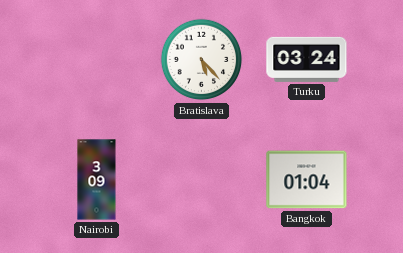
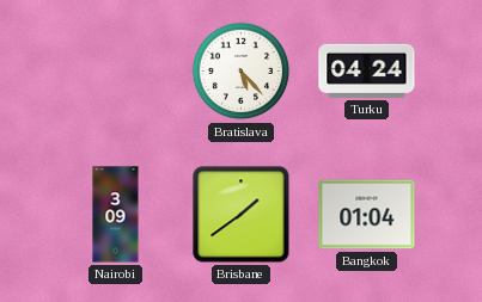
Turku: 03:24 -> 04:24
Brisbane: none -> 1:39
